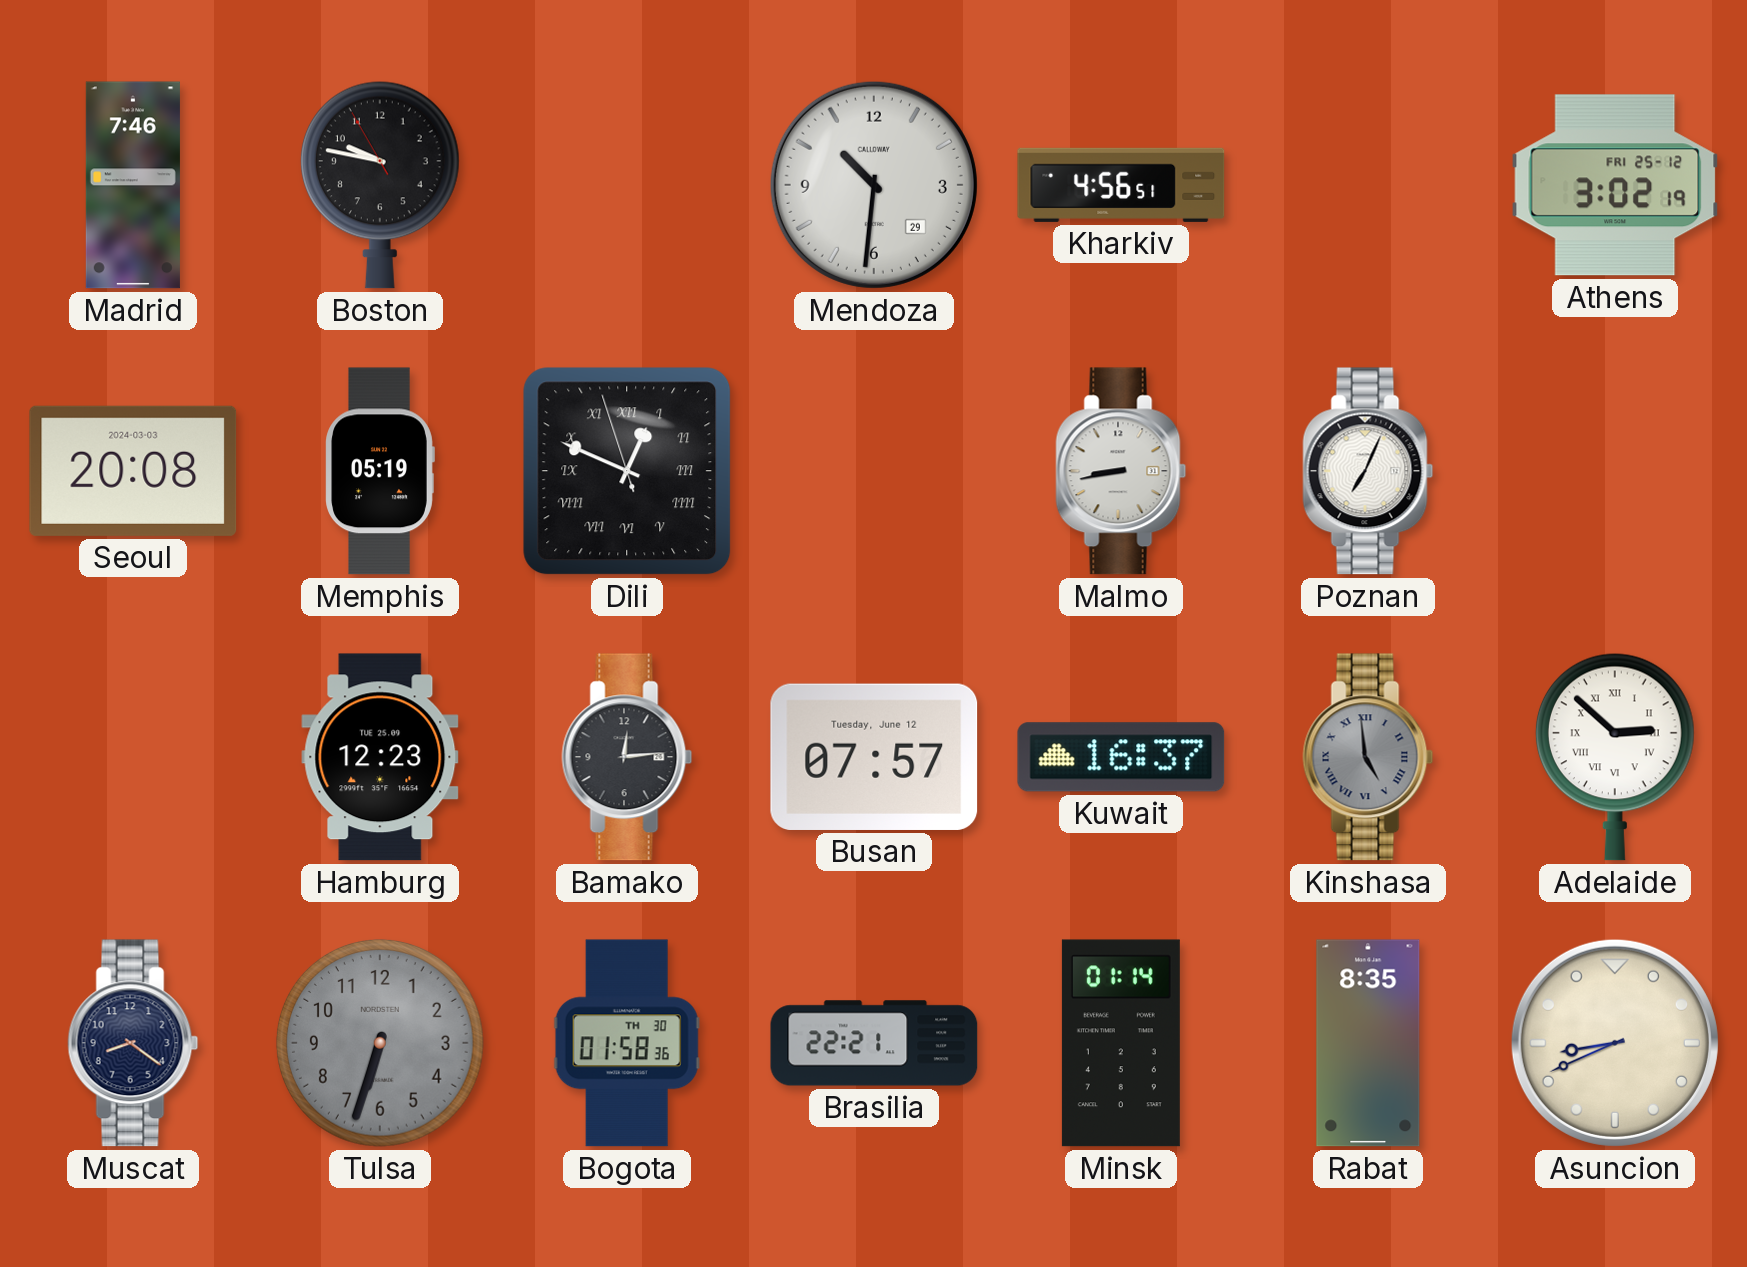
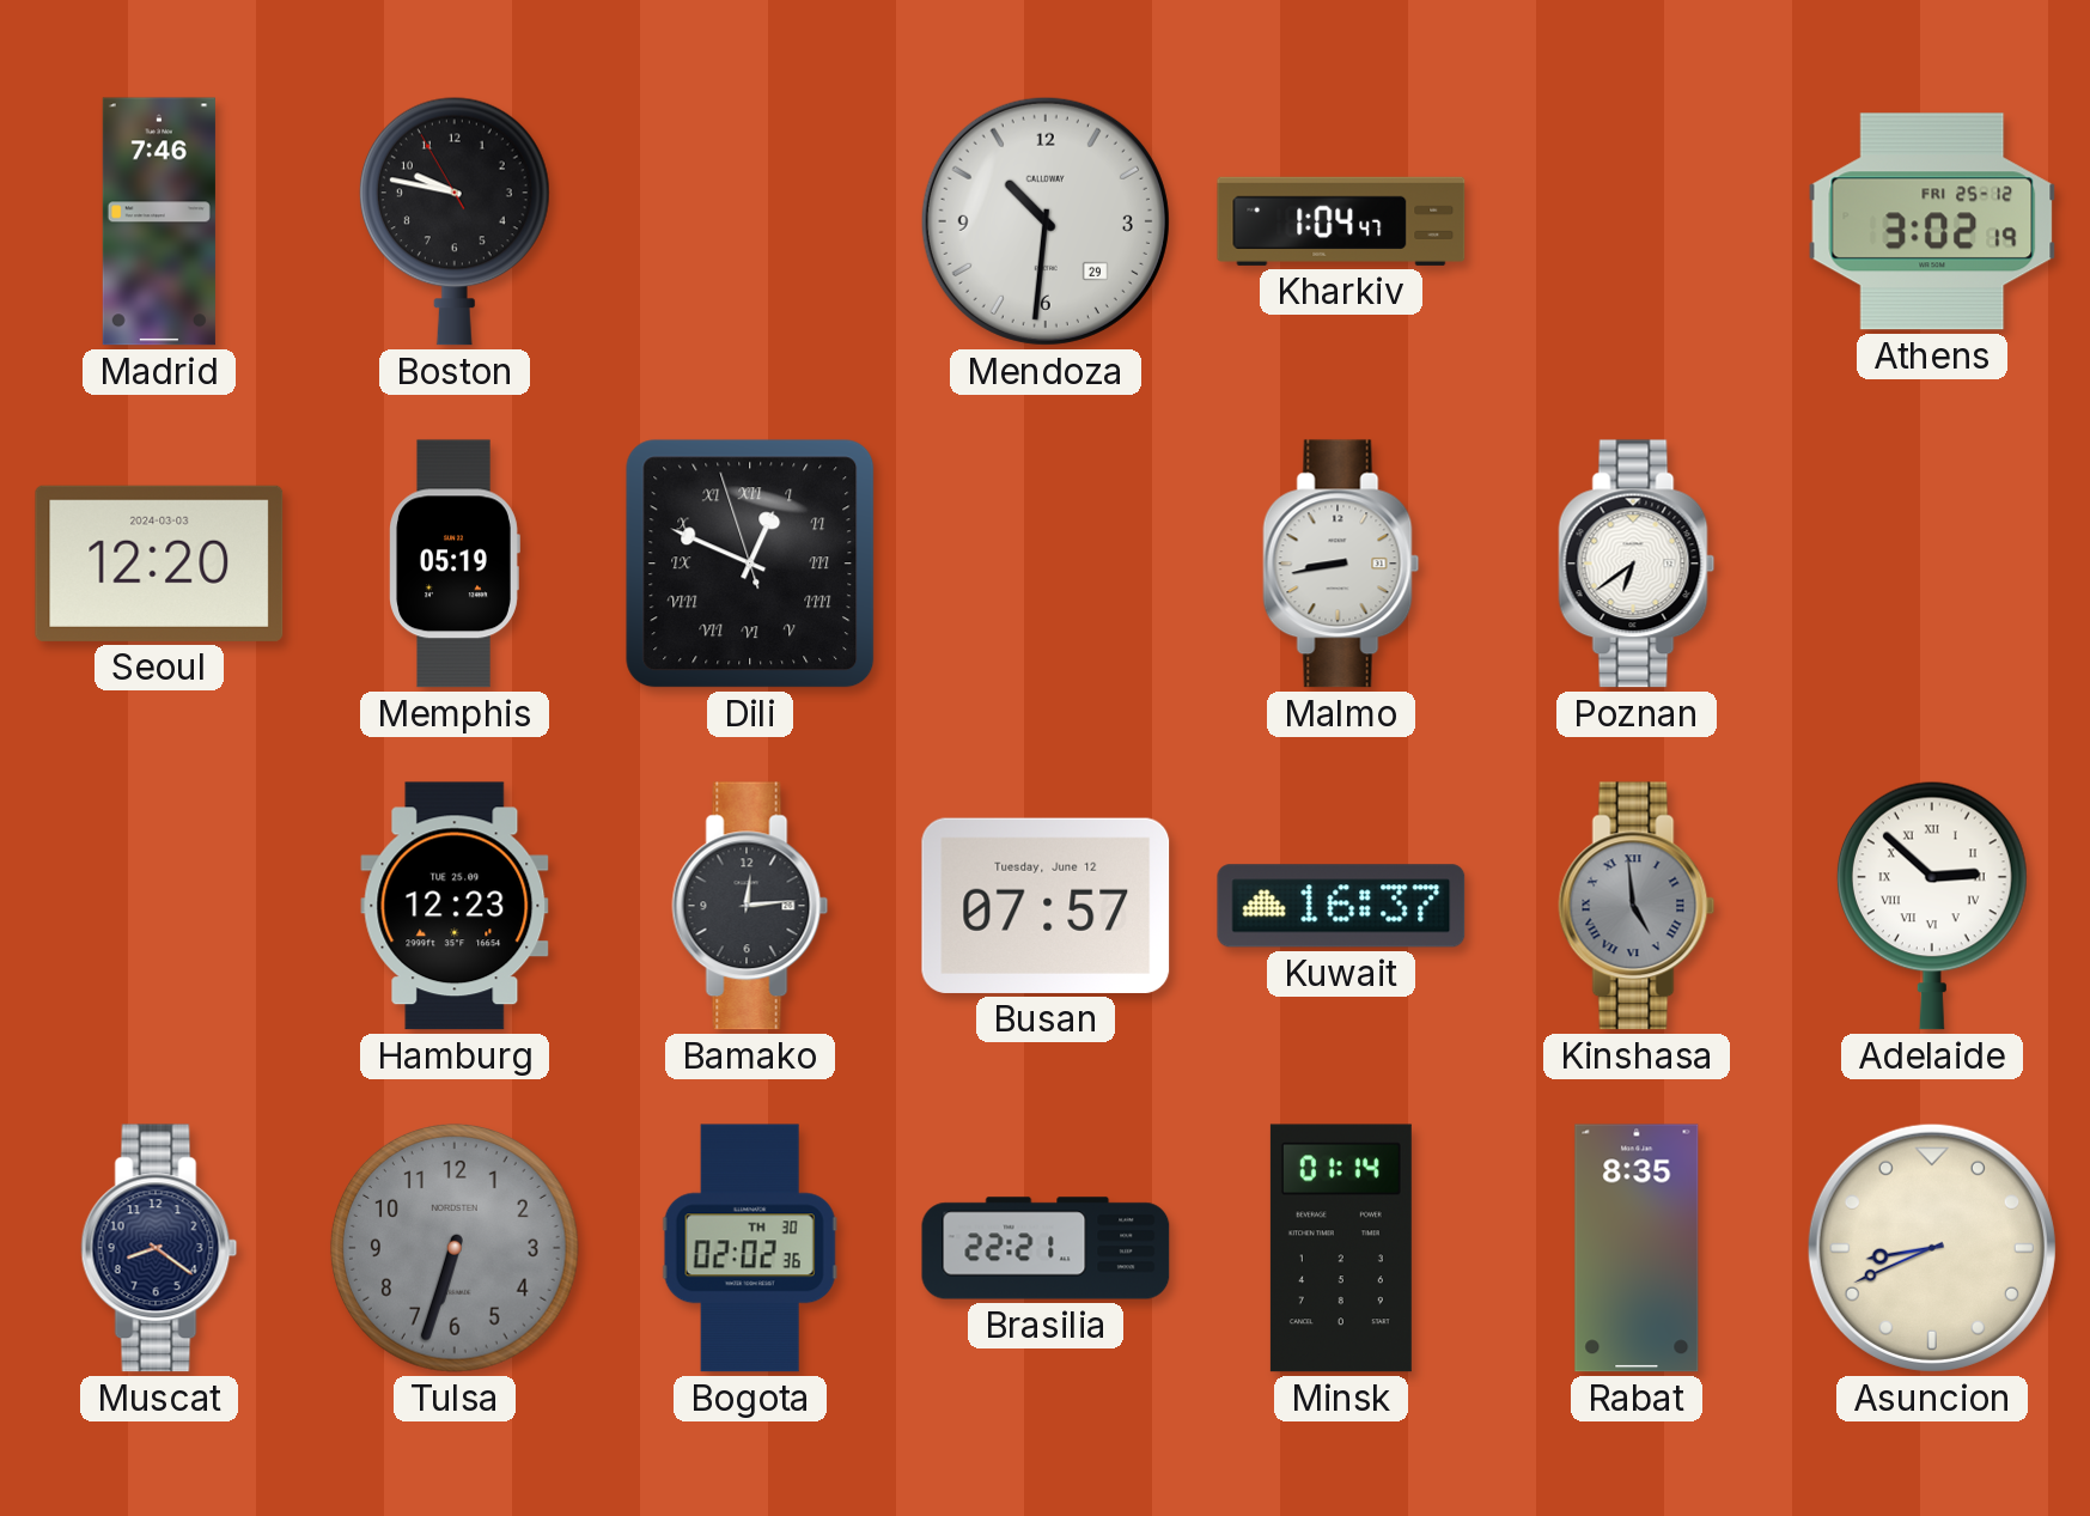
Kharkiv: 4:56 -> 1:04
Seoul: 20:08 -> 12:20
Poznan: 7:04 -> 6:39
Bogota: 01:58 -> 02:02
